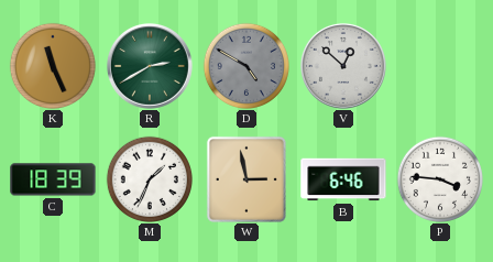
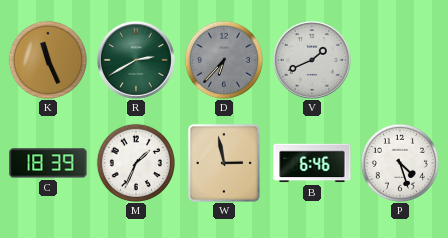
D: 4:50 -> 6:37
V: 12:52 -> 1:41
P: 3:46 -> 4:27
